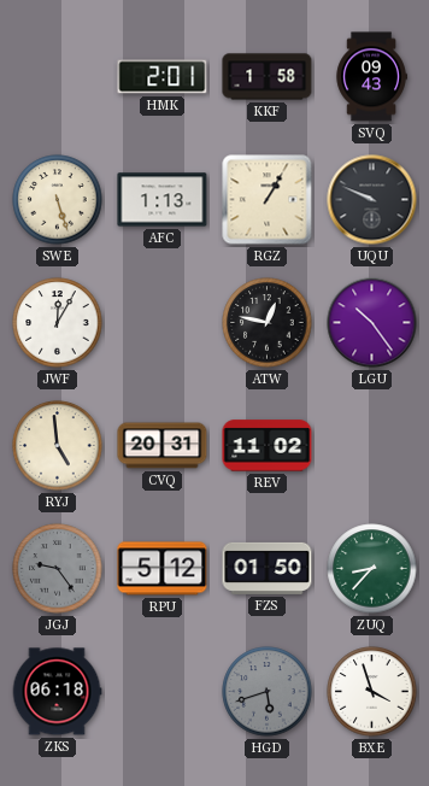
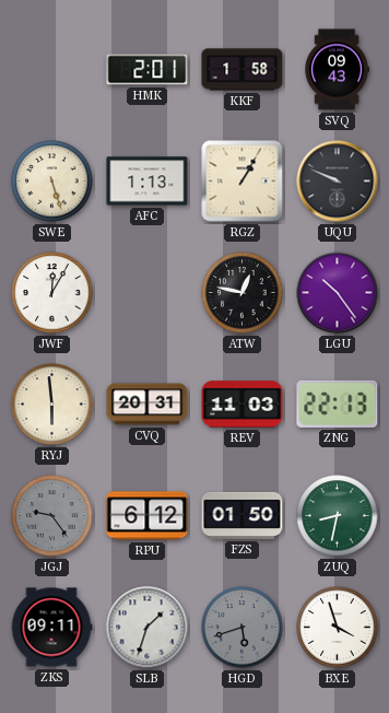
RYJ: 4:59 -> 5:59
REV: 11:02 -> 11:03
ZNG: none -> 22:13
RPU: 5:12 -> 6:12
ZUQ: 8:37 -> 8:32
ZKS: 06:18 -> 09:11
SLB: none -> 1:33
